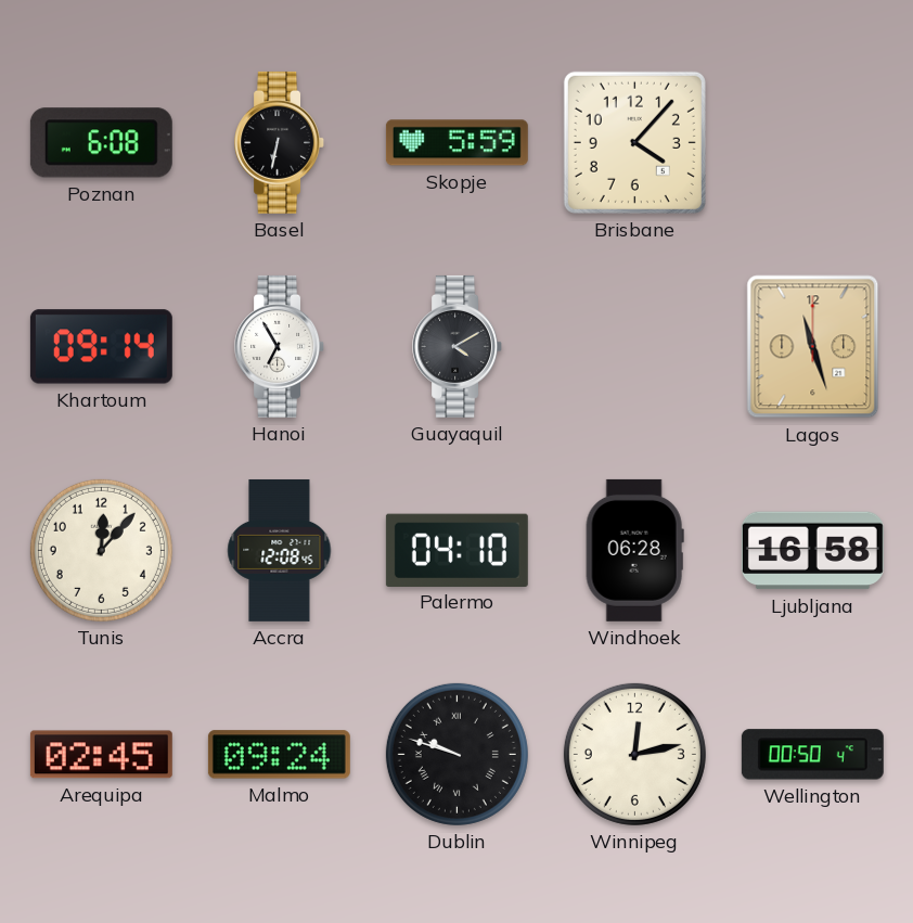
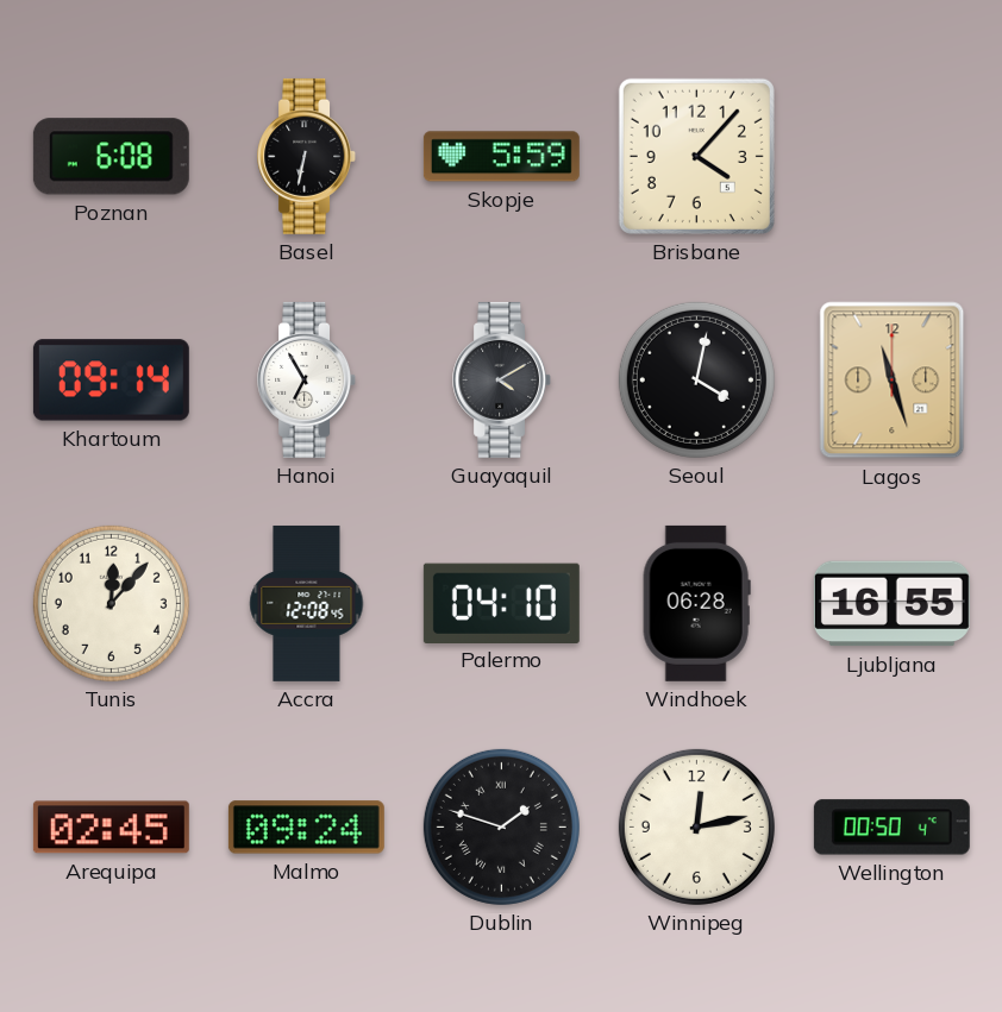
Seoul: none -> 4:02
Ljubljana: 16:58 -> 16:55
Dublin: 9:48 -> 1:48
